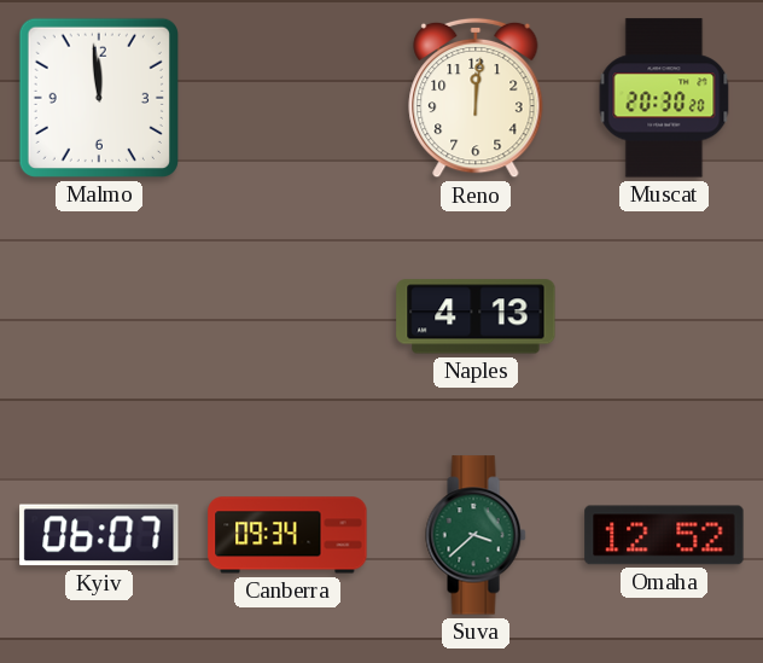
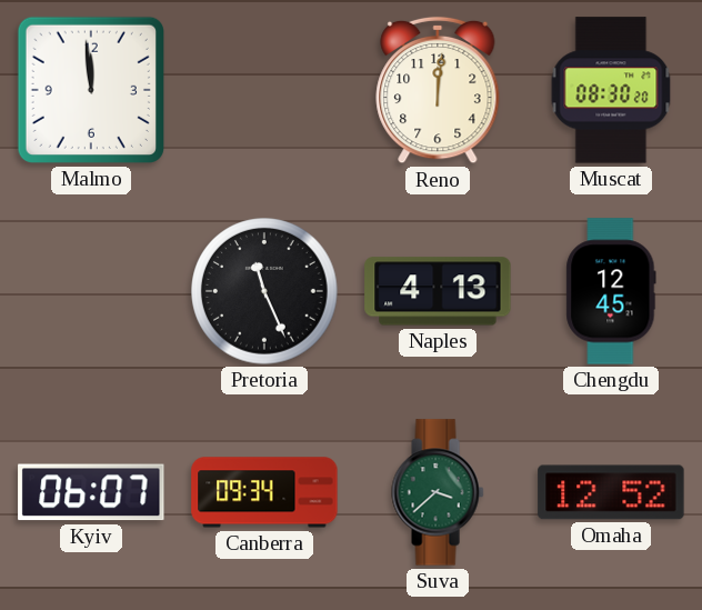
Muscat: 20:30 -> 08:30
Pretoria: none -> 11:26
Chengdu: none -> 12:45
